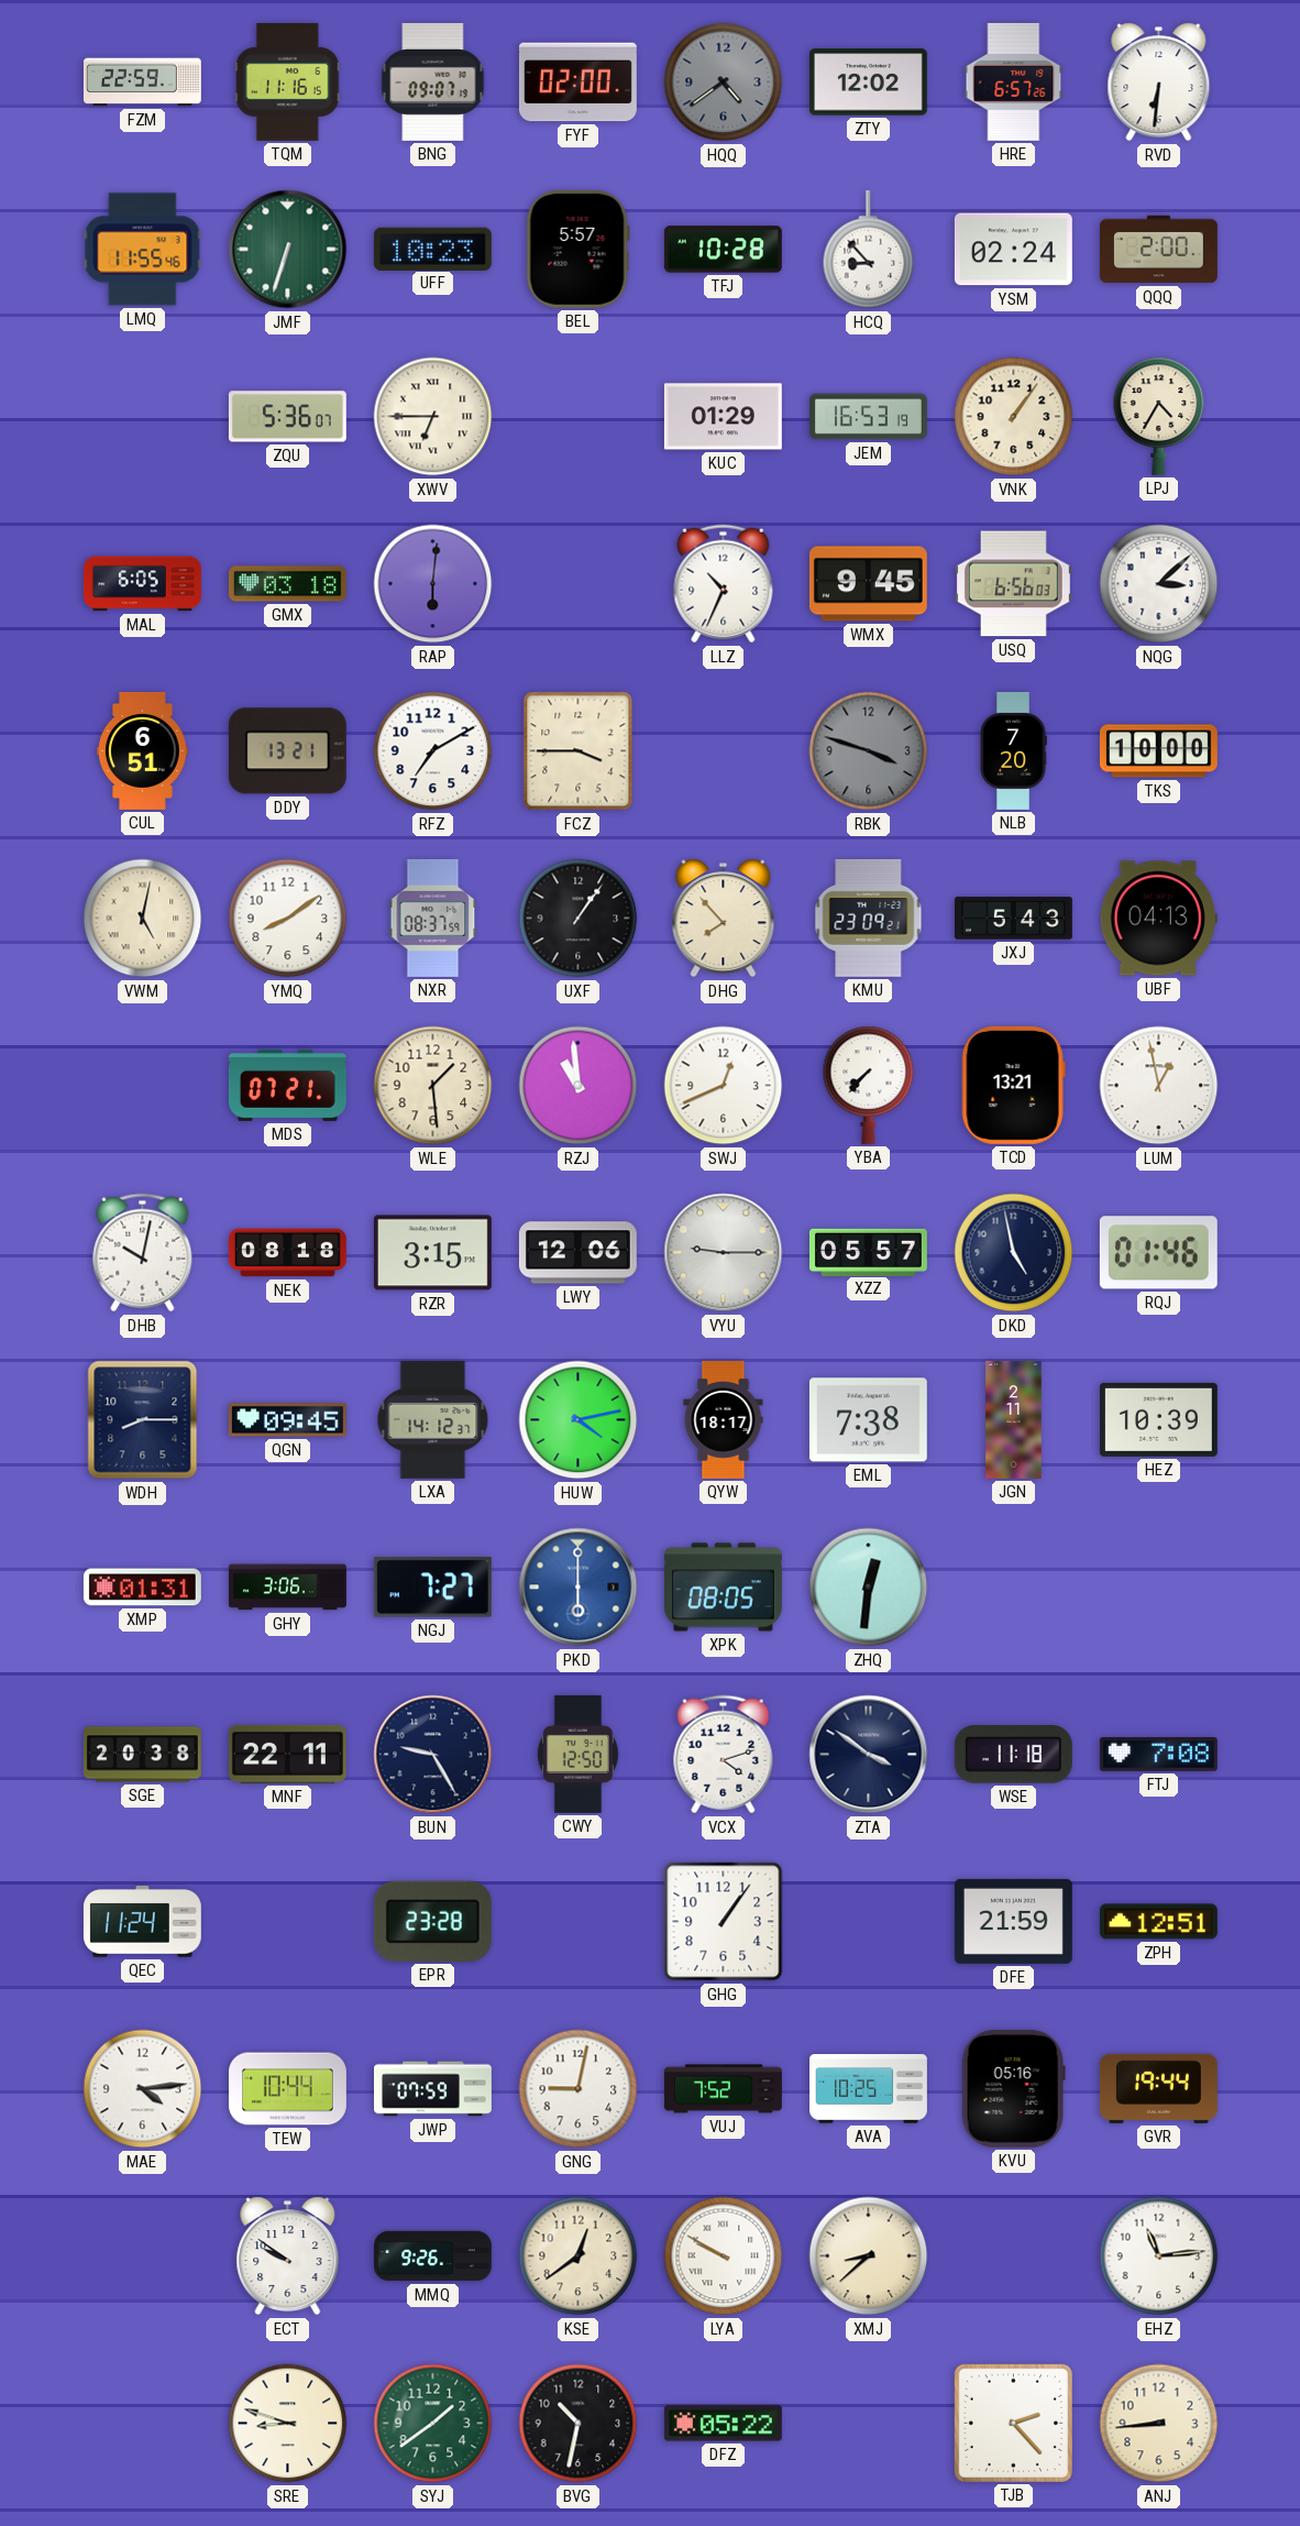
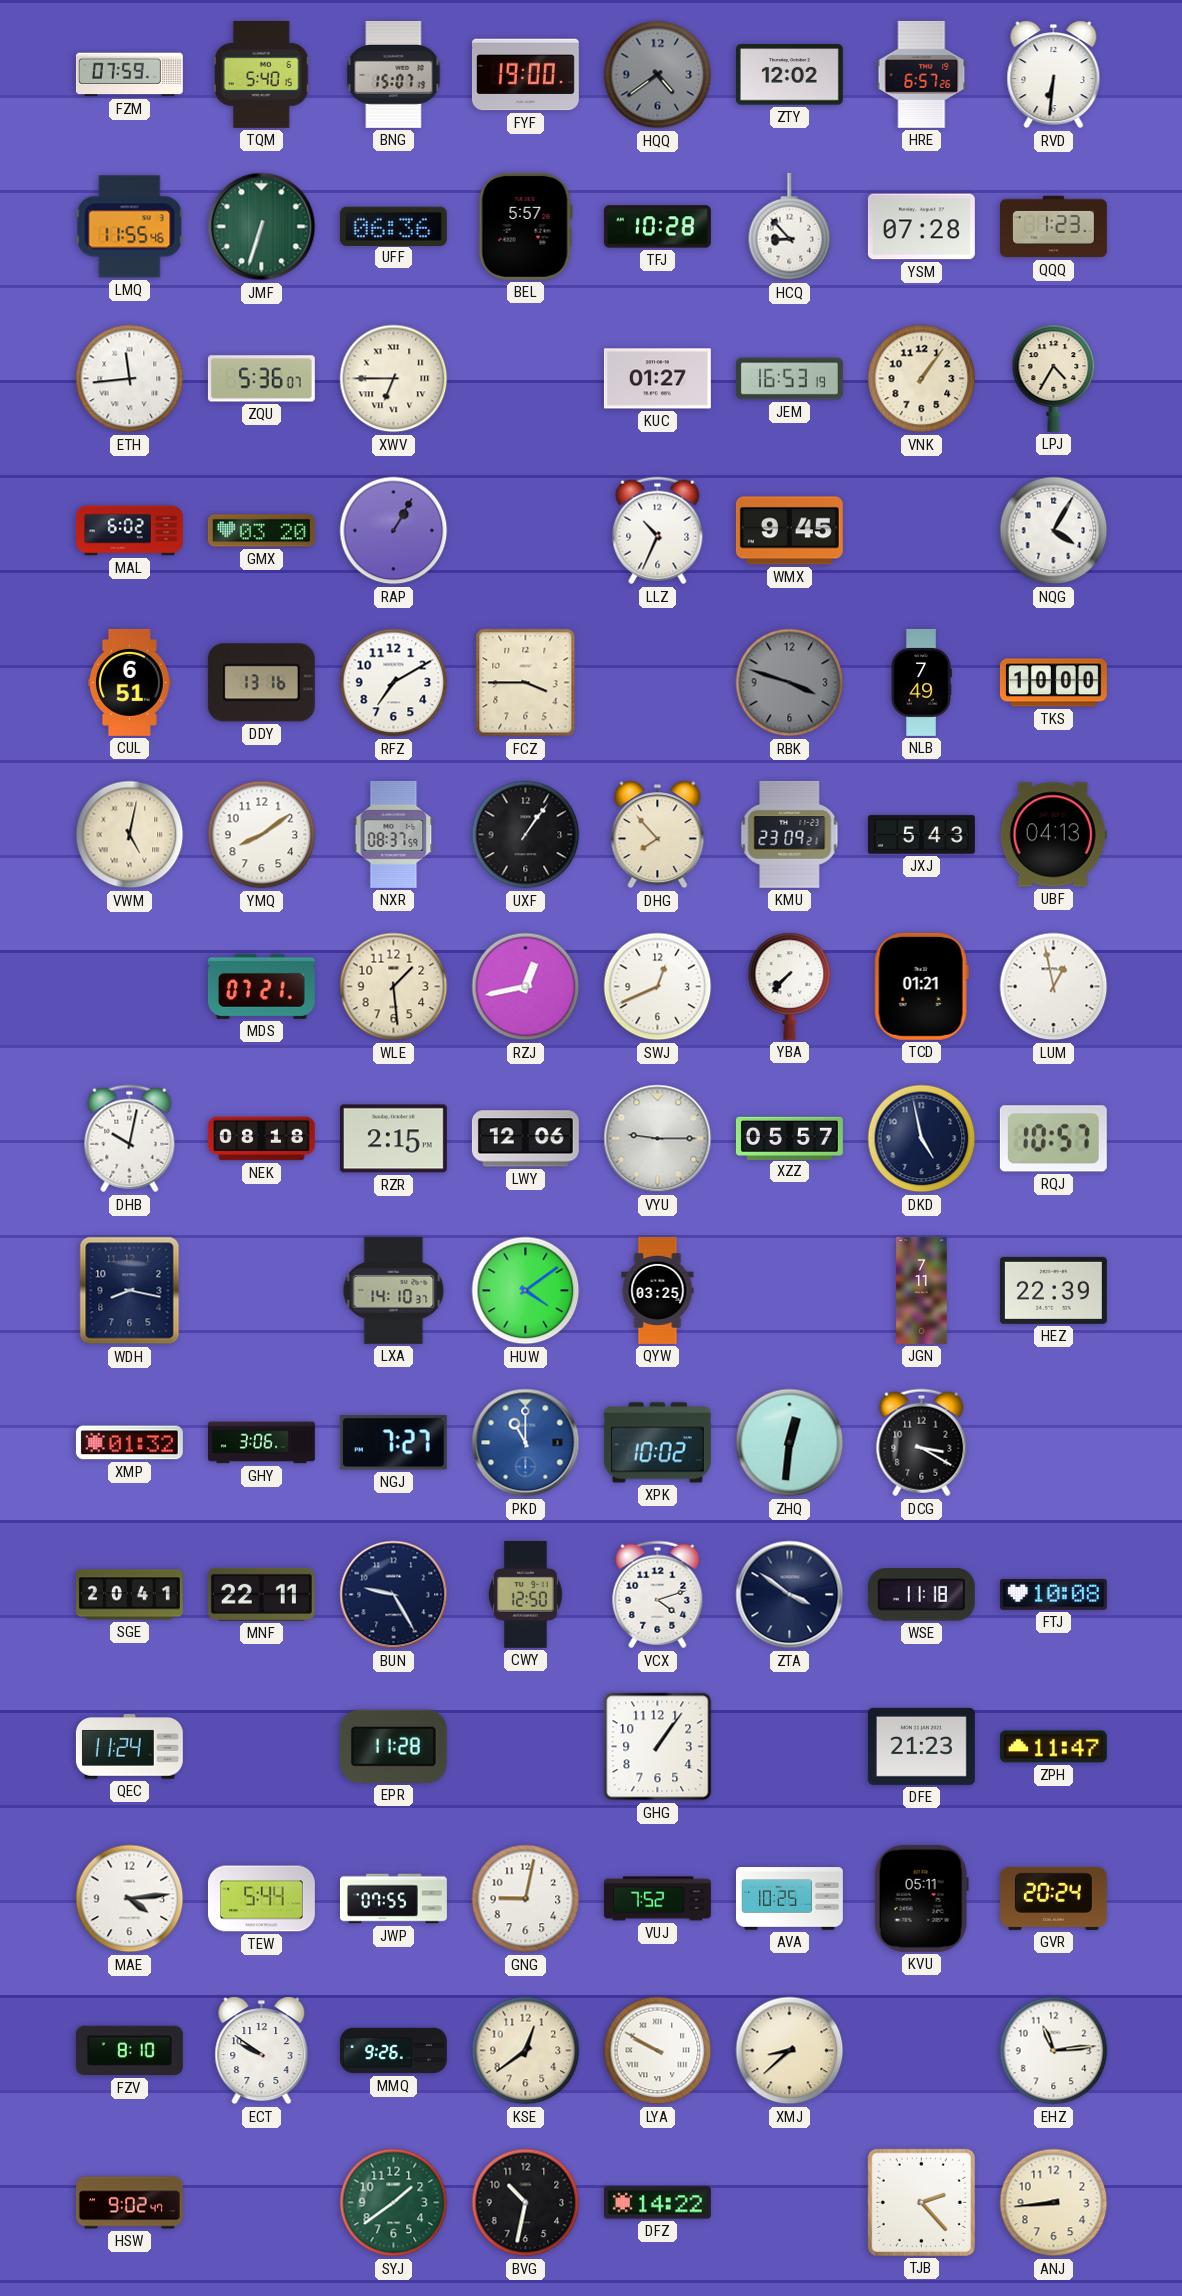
FZM: 22:59 -> 07:59
TQM: 11:16 -> 5:40
BNG: 09:07 -> 15:07
FYF: 02:00 -> 19:00
UFF: 10:23 -> 06:36
YSM: 02:24 -> 07:28
QQQ: 2:00 -> 1:23
ETH: none -> 11:44
KUC: 01:29 -> 01:27
MAL: 6:05 -> 6:02
GMX: 03:18 -> 03:20
RAP: 6:01 -> 1:05
USQ: 6:56 -> none
NQG: 3:08 -> 4:05
DDY: 13:21 -> 13:16
NLB: 7:20 -> 7:49
RZJ: 10:59 -> 12:43
TCD: 13:21 -> 01:21
RZR: 3:15 -> 2:15
RQJ: 01:46 -> 10:57
WDH: 8:15 -> 8:17
QGN: 09:45 -> none
LXA: 14:12 -> 14:10
HUW: 4:13 -> 4:09
QYW: 18:17 -> 03:25
EML: 7:38 -> none
JGN: 2:11 -> 7:11
HEZ: 10:39 -> 22:39
XMP: 01:31 -> 01:32
PKD: 6:00 -> 11:00
XPK: 08:05 -> 10:02
DCG: none -> 3:20
SGE: 20:38 -> 20:41
FTJ: 7:08 -> 10:08
EPR: 23:28 -> 11:28
DFE: 21:59 -> 21:23
ZPH: 12:51 -> 11:47
TEW: 10:44 -> 5:44
JWP: 07:59 -> 07:55
KVU: 05:16 -> 05:11
GVR: 19:44 -> 20:24
FZV: none -> 8:10
HSW: none -> 9:02
SRE: 8:48 -> none
DFZ: 05:22 -> 14:22
